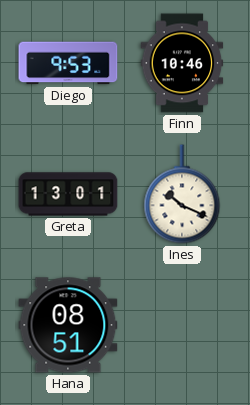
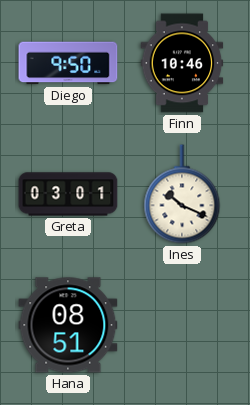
Diego: 9:53 -> 9:50
Greta: 13:01 -> 03:01
